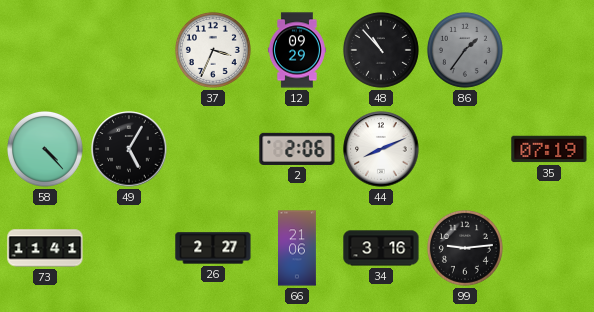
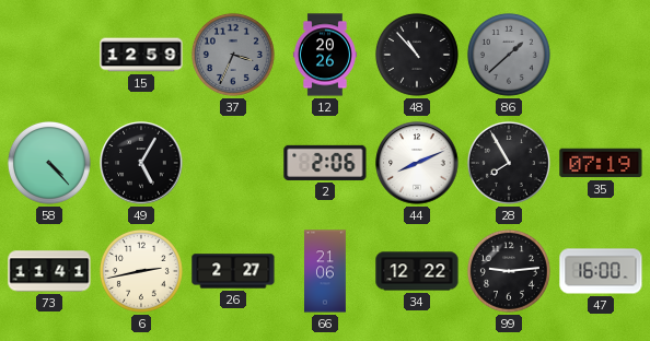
15: none -> 12:59
37 dial: white -> grey
12: 09:29 -> 20:26
86: 1:36 -> 1:38
28: none -> 7:55
6: none -> 2:43
34: 3:16 -> 12:22
47: none -> 16:00
